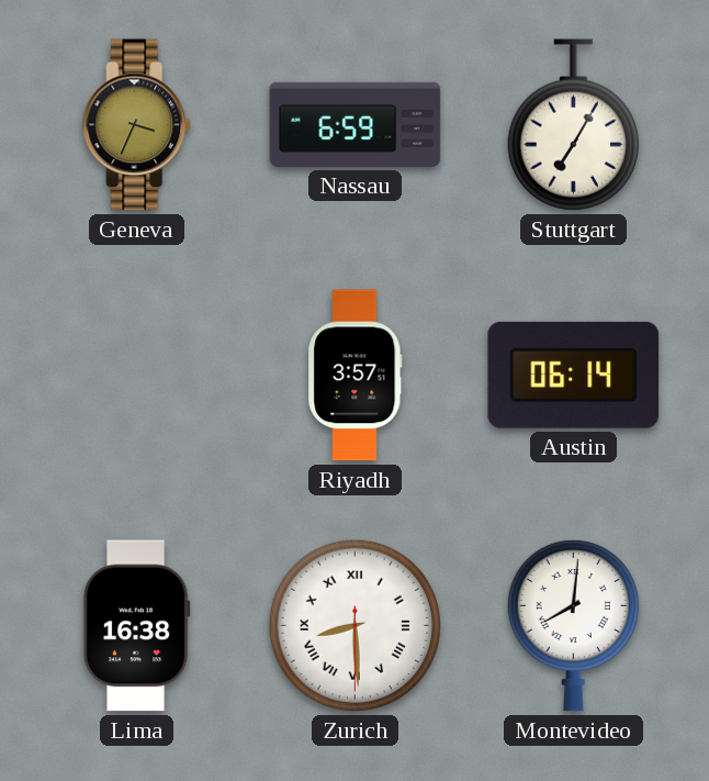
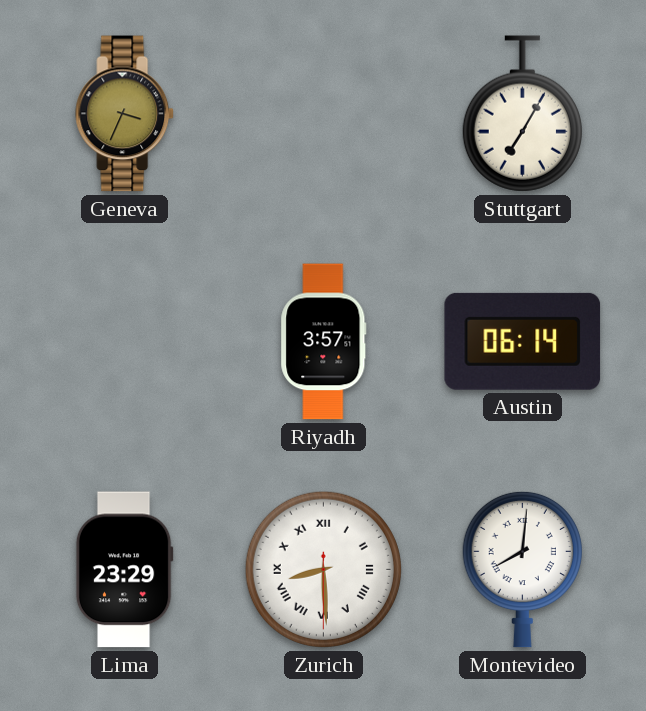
Nassau: 6:59 -> none
Lima: 16:38 -> 23:29
